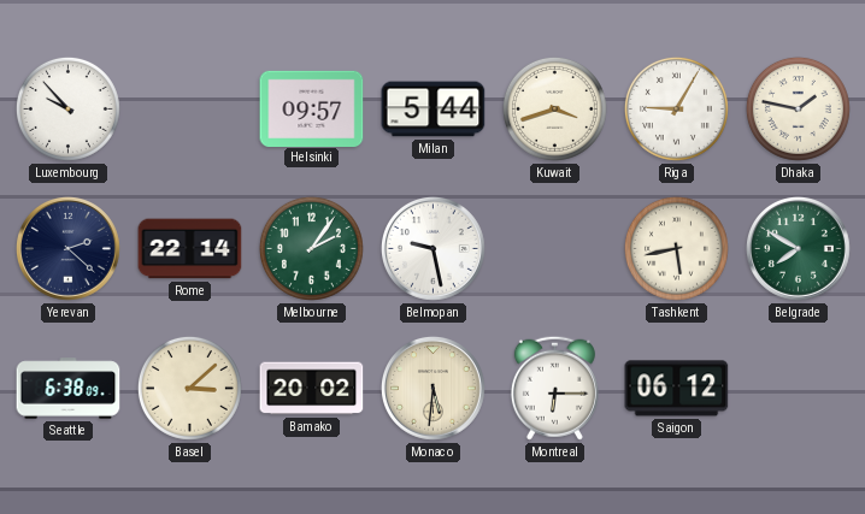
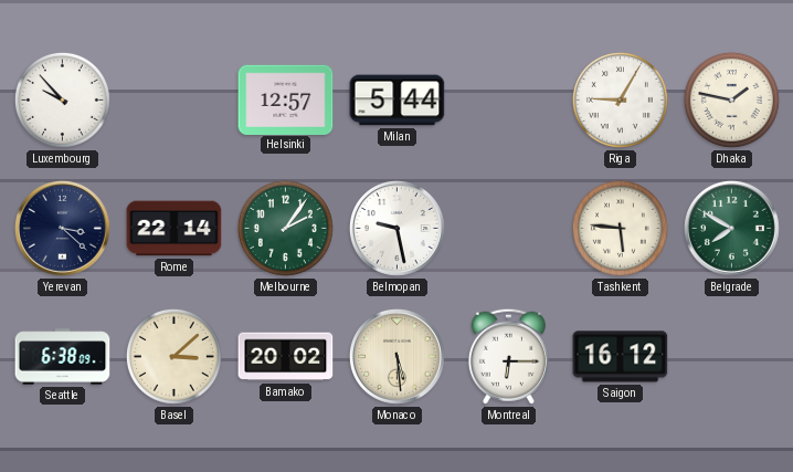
Helsinki: 09:57 -> 12:57
Kuwait: 3:42 -> none
Yerevan: 2:22 -> 3:22
Tashkent: 5:43 -> 5:46
Monaco: 5:31 -> 5:29
Saigon: 06:12 -> 16:12
